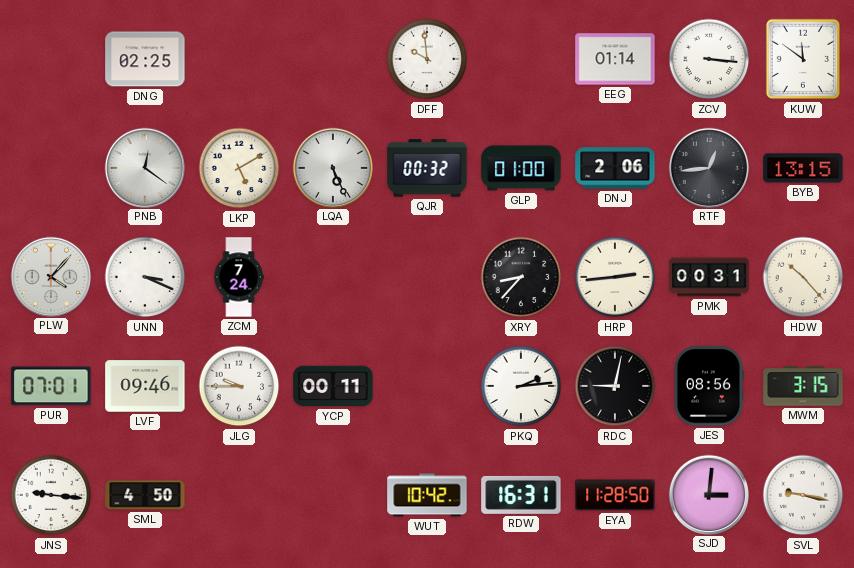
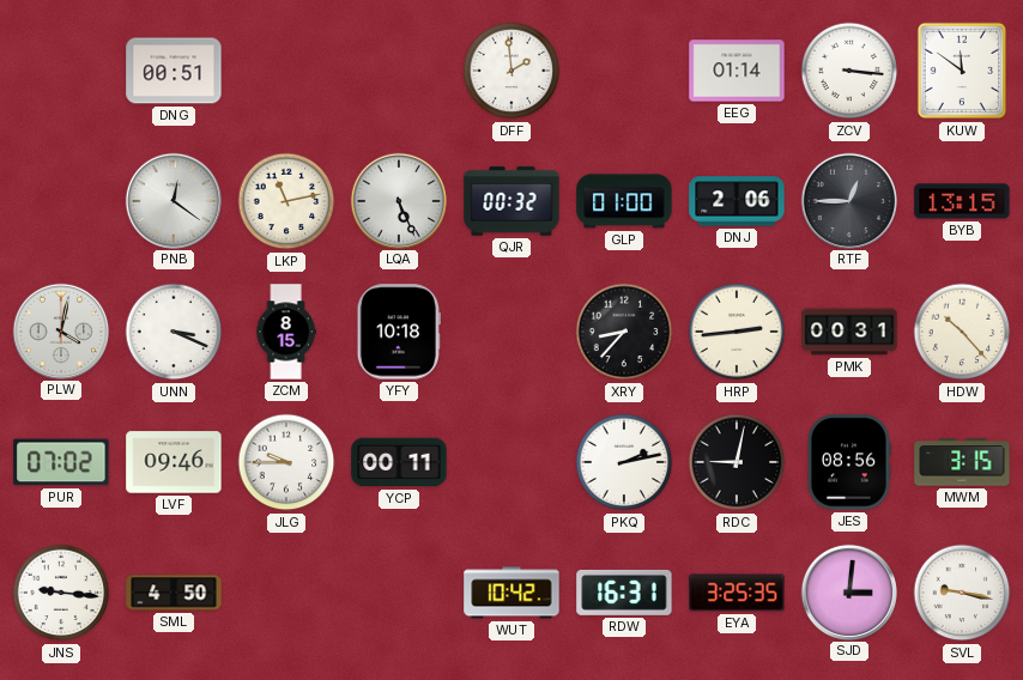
DNG: 02:25 -> 00:51
DFF: 9:59 -> 1:59
LKP: 5:10 -> 11:13
RTF: 12:44 -> 12:45
PLW: 4:07 -> 4:02
ZCM: 7:24 -> 8:15
YFY: none -> 10:18
PUR: 07:01 -> 07:02
PKQ: 2:14 -> 2:13
EYA: 11:28 -> 3:25
